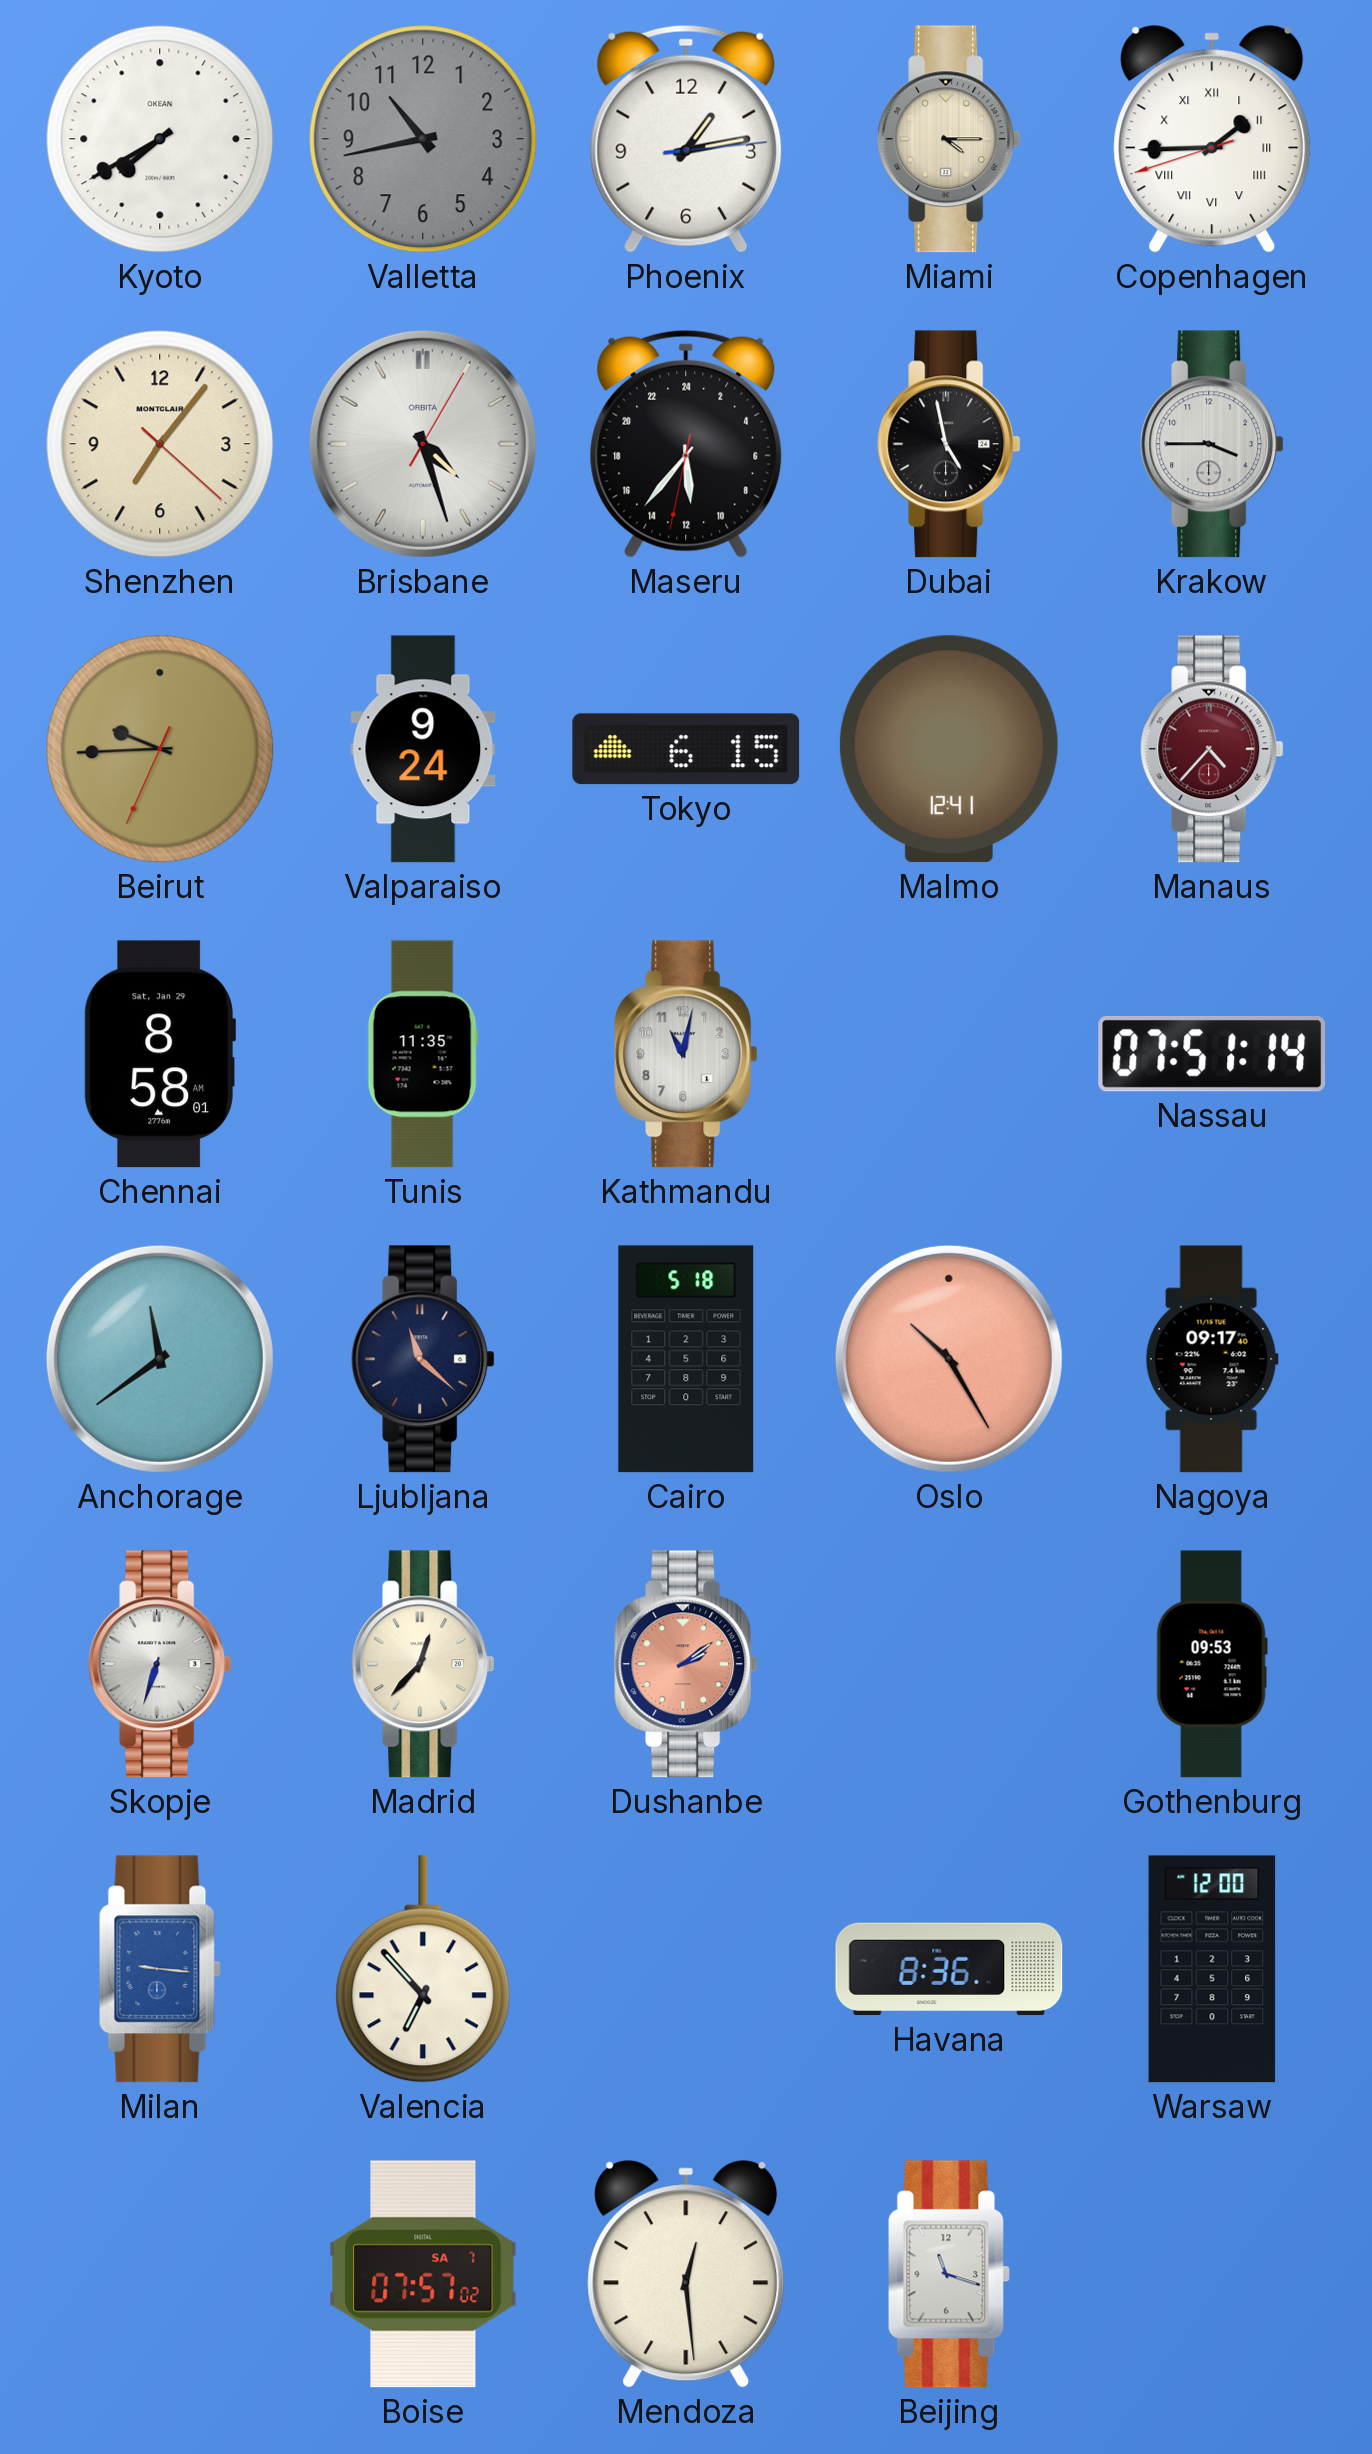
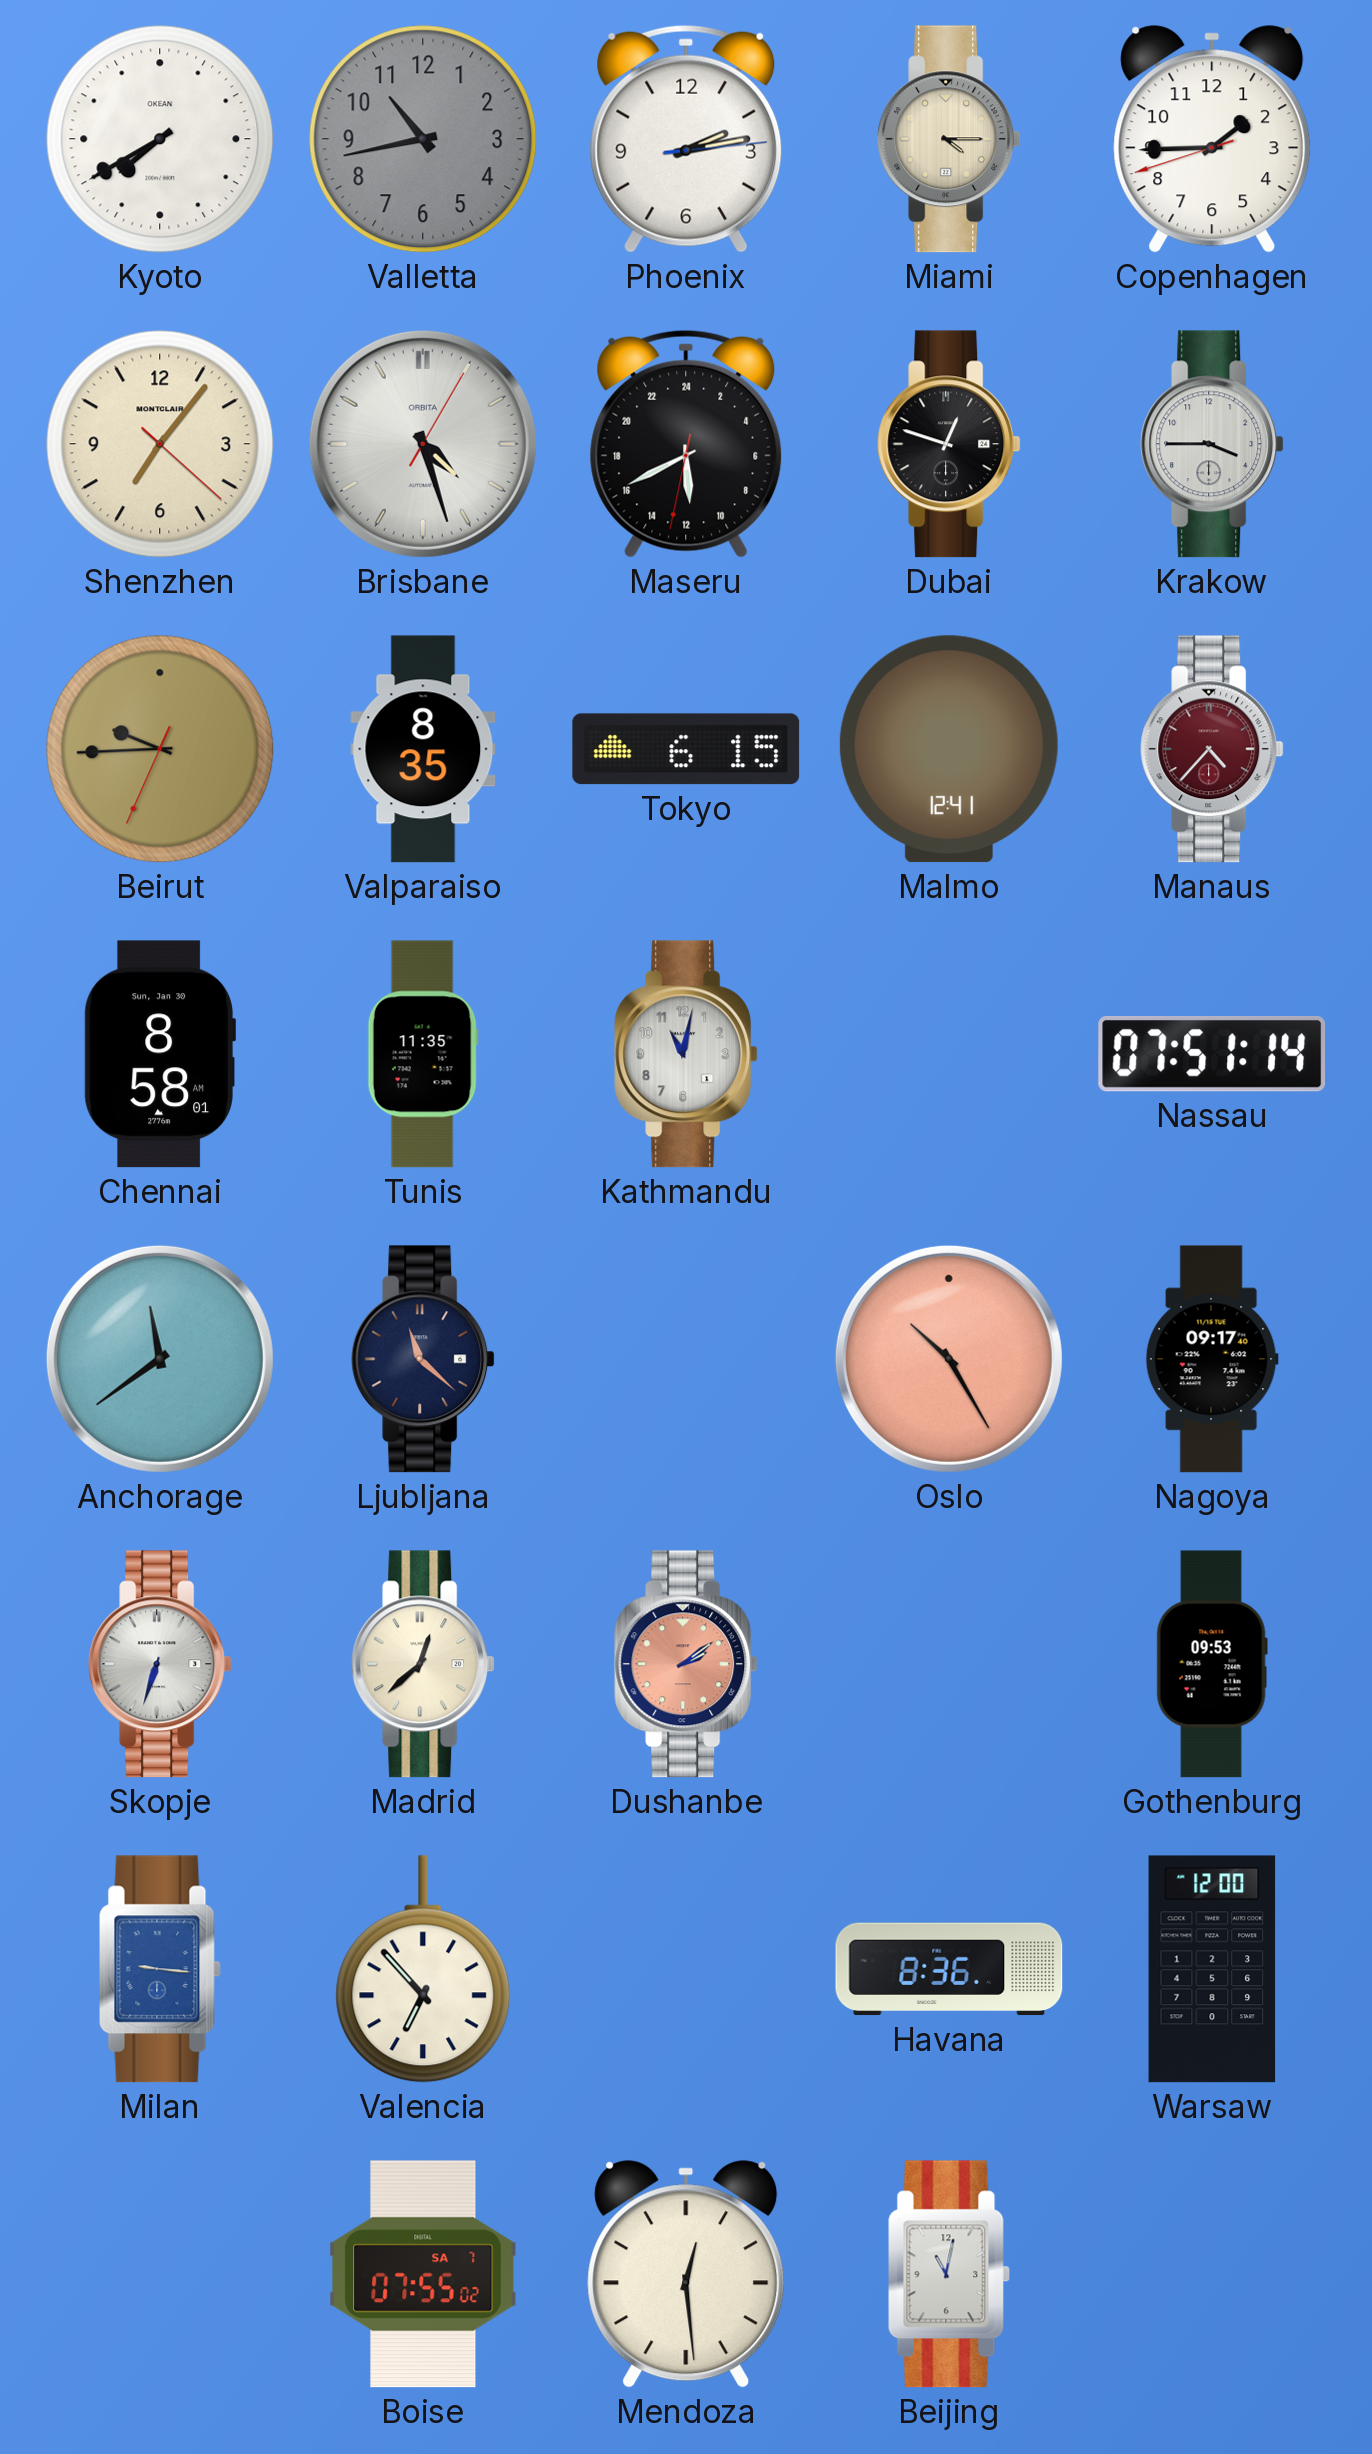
Phoenix: 1:13 -> 2:13
Copenhagen numerals: Roman -> Arabic
Maseru: 11:36 -> 11:40
Dubai: 4:58 -> 12:48
Valparaiso: 9:24 -> 8:35
Chennai date: Sat, Jan 29 -> Sun, Jan 30
Cairo: 5:18 -> none
Madrid: 12:37 -> 12:38
Boise: 07:57 -> 07:55
Beijing: 11:18 -> 11:02
